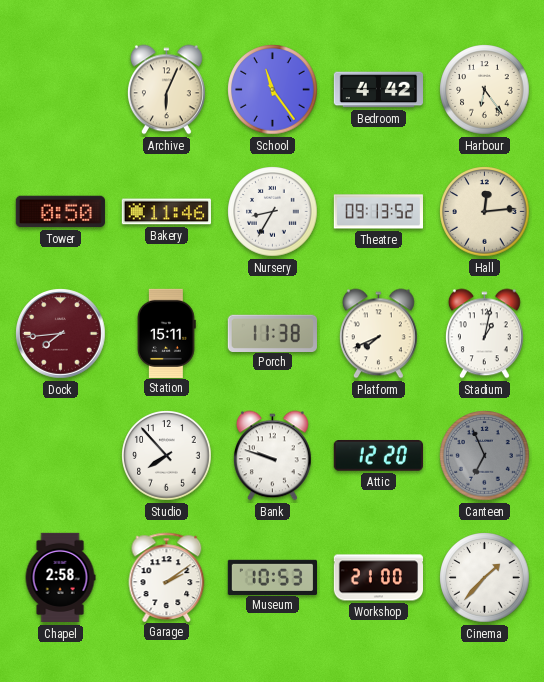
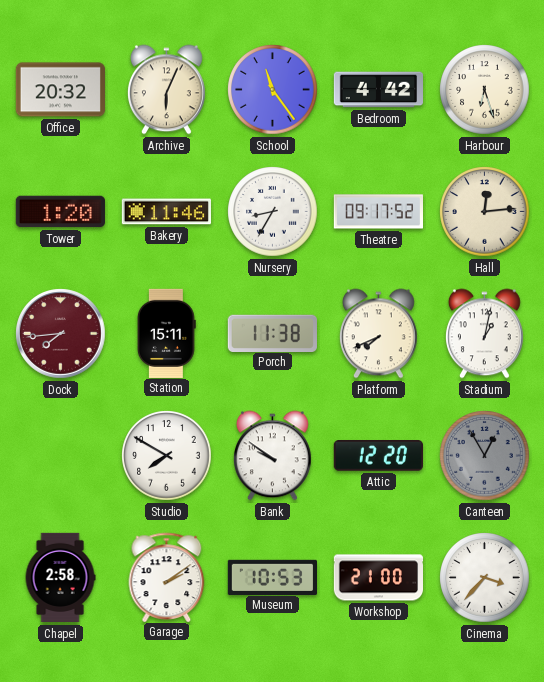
Office: none -> 20:32
Harbour: 6:24 -> 6:27
Tower: 0:50 -> 1:20
Theatre: 09:13 -> 09:17
Studio: 7:53 -> 7:50
Bank: 9:48 -> 9:51
Canteen: 6:56 -> 12:55
Cinema: 1:37 -> 3:37
